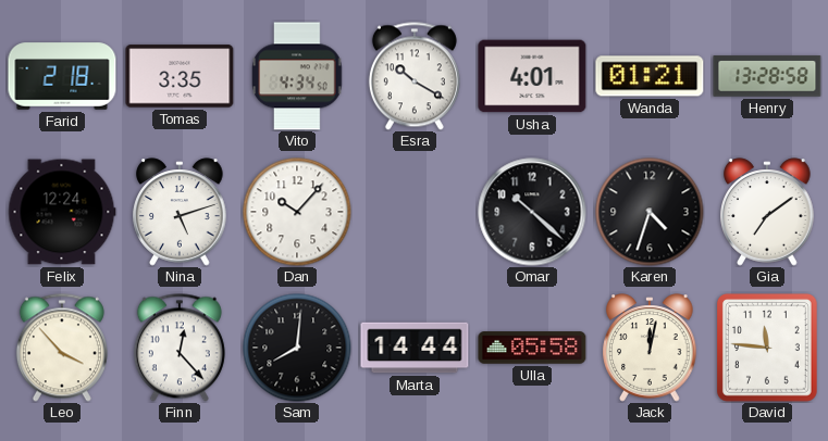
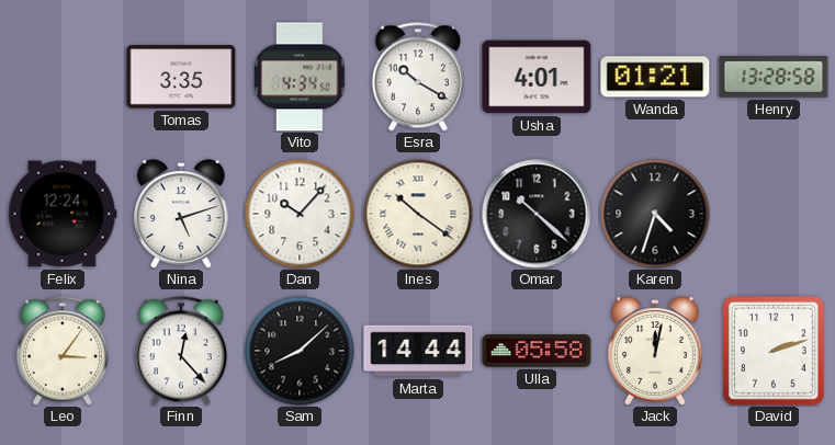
Farid: 2:18 -> none
Ines: none -> 10:21
Gia: 7:09 -> none
Leo: 3:53 -> 3:06
Sam: 8:01 -> 8:08
David: 11:46 -> 2:12
